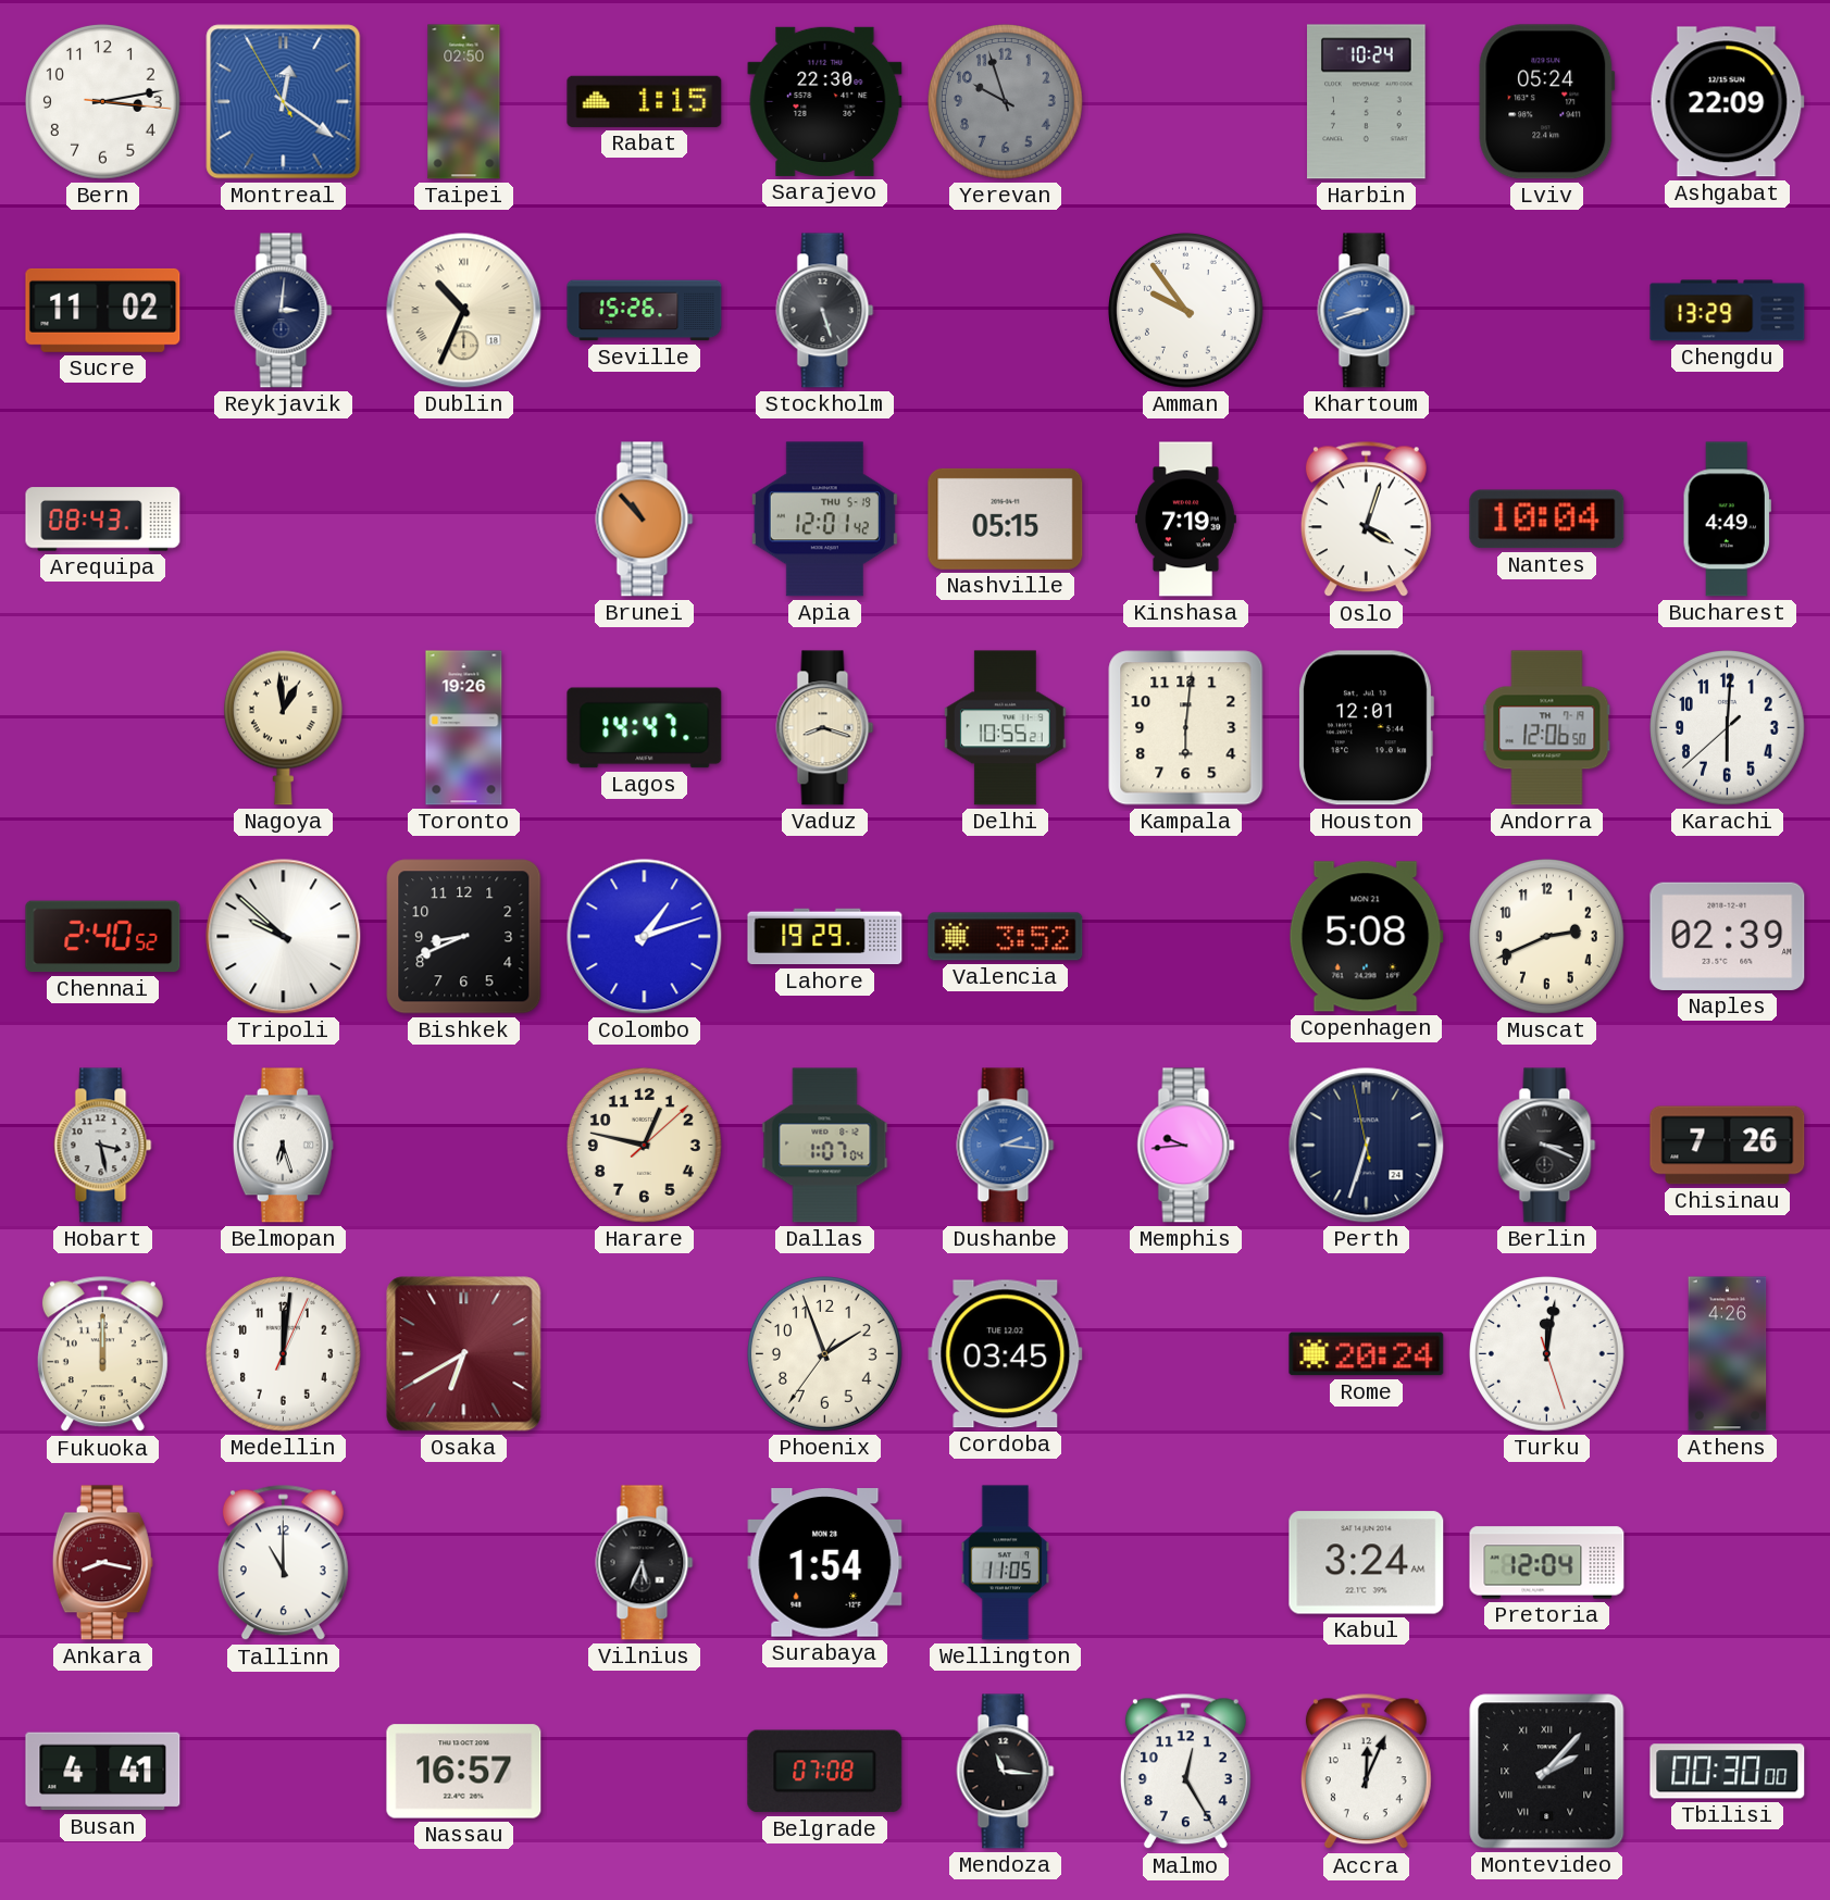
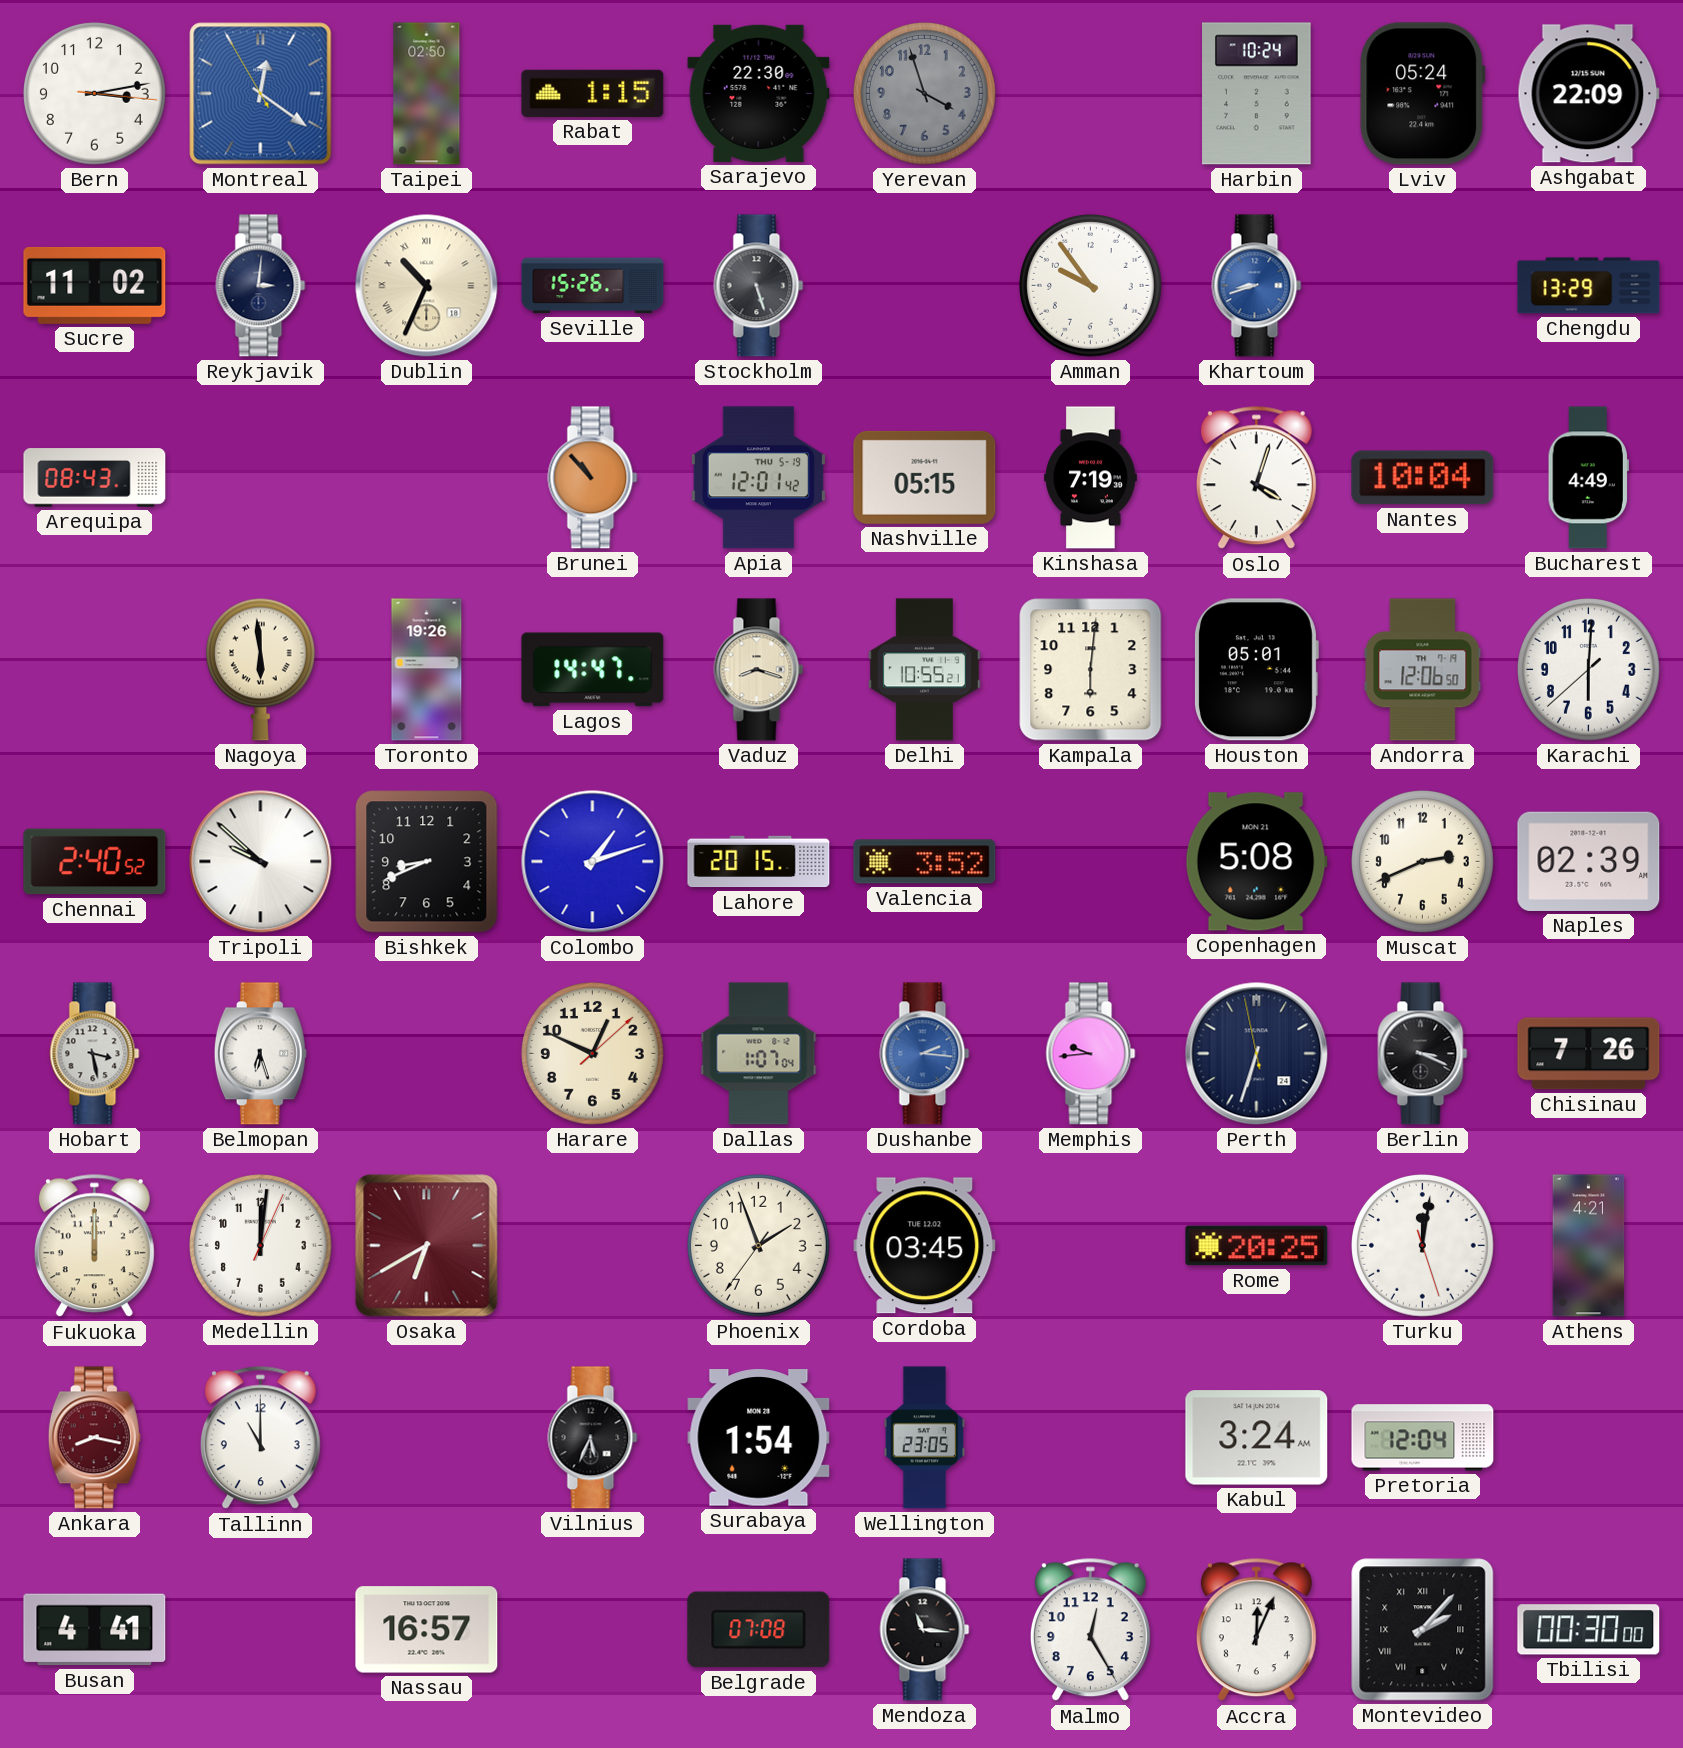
Yerevan: 9:57 -> 3:57
Nagoya: 12:59 -> 5:59
Houston: 12:01 -> 05:01
Lahore: 19:29 -> 20:15
Harare: 12:47 -> 12:49
Rome: 20:24 -> 20:25
Athens: 4:26 -> 4:21
Wellington: 11:05 -> 23:05
